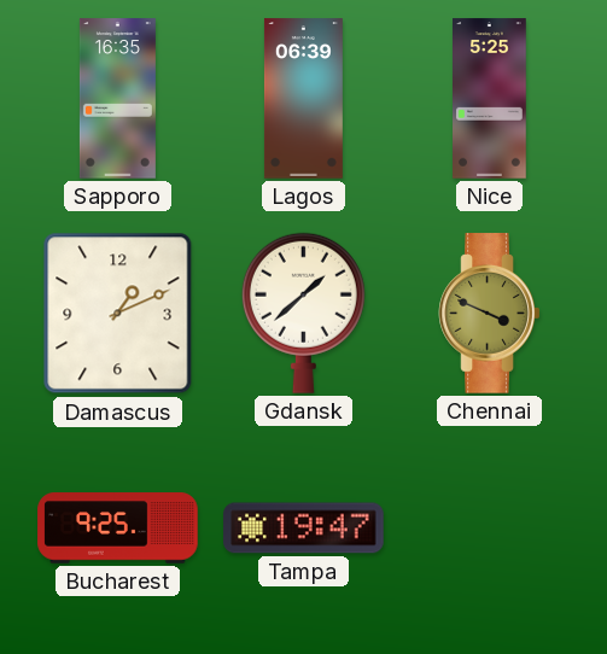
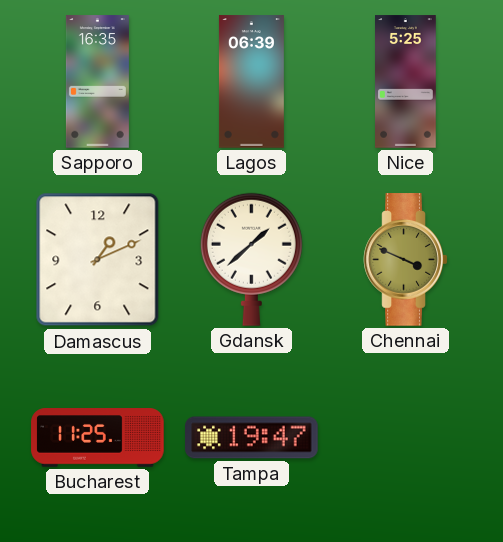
Bucharest: 9:25 -> 11:25
